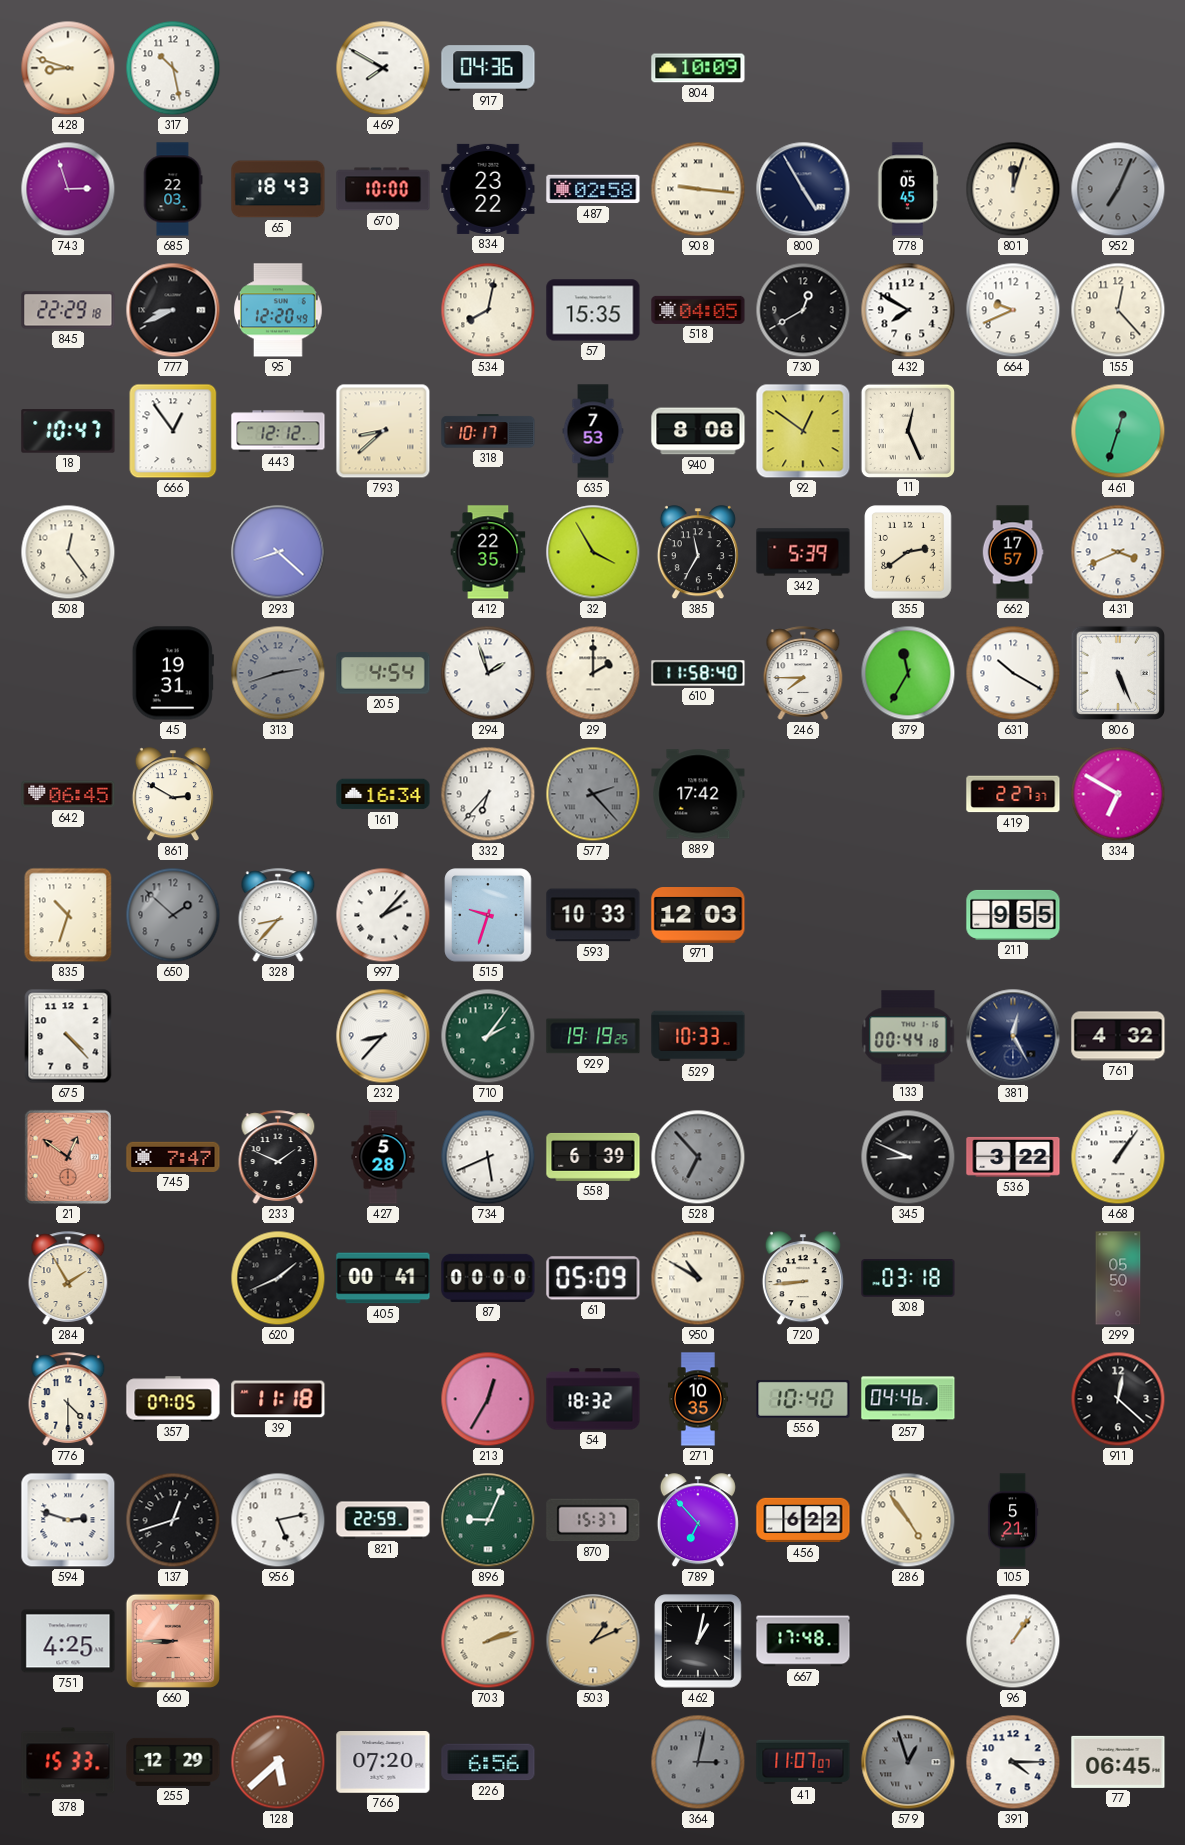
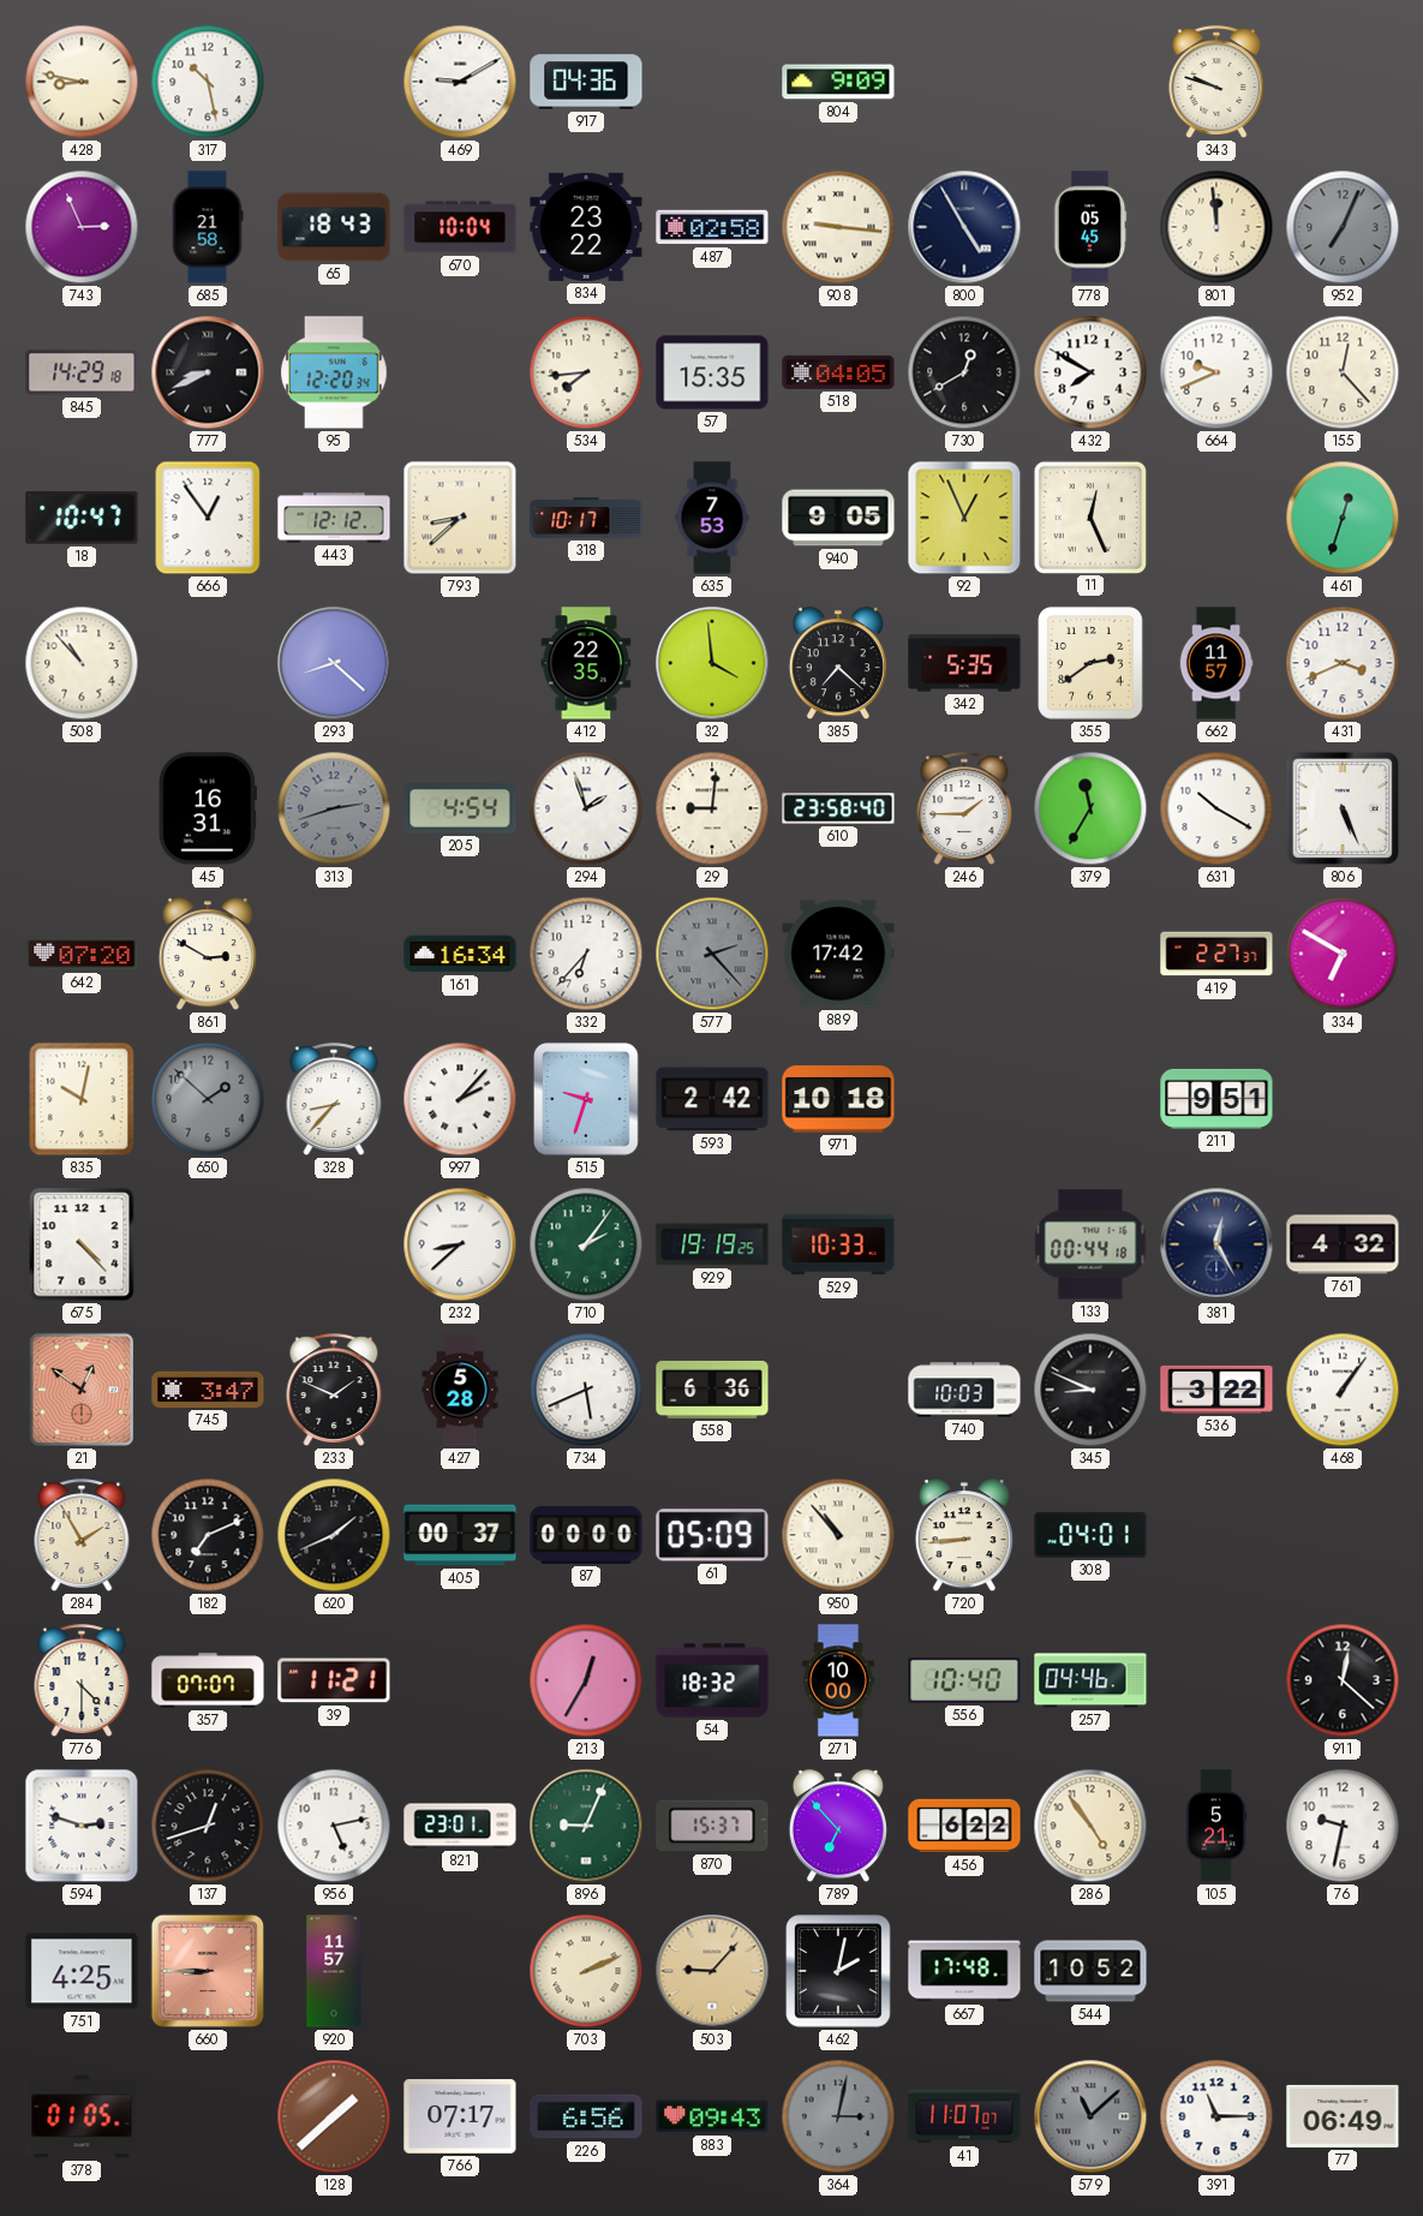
428: 8:48 -> 8:47
469: 7:50 -> 9:10
804: 10:09 -> 9:09
343: none -> 9:48
743: 2:57 -> 2:56
685: 22:03 -> 21:58
670: 10:00 -> 10:04
801: 12:03 -> 11:59
845: 22:29 -> 14:29
95: 12:20:49 -> 12:20:34
534: 8:02 -> 7:44
940: 8:08 -> 9:05
92: 12:51 -> 12:56
508: 12:24 -> 10:53
32: 3:55 -> 3:59
385: 11:35 -> 7:22
342: 5:39 -> 5:35
662: 17:57 -> 11:57
45: 19:31 -> 16:31
29: 2:00 -> 9:01
610: 11:58 -> 23:58
246: 7:45 -> 1:45
642: 06:45 -> 07:20
835: 10:33 -> 10:02
593: 10:33 -> 2:42
971: 12:03 -> 10:18
211: 9:55 -> 9:51
232: 8:37 -> 8:38
745: 7:47 -> 3:47
558: 6:39 -> 6:36
528: 6:53 -> none
740: none -> 10:03
182: none -> 7:11
405: 00:41 -> 00:37
950: 10:50 -> 10:53
308: 03:18 -> 04:01
299: 05:50 -> none
357: 07:05 -> 07:07
39: 11:18 -> 11:21
271: 10:35 -> 10:00
821: 22:59 -> 23:01
76: none -> 9:32
920: none -> 11:57
703: 2:12 -> 2:11
503: 1:11 -> 9:07
462: 1:02 -> 2:02
544: none -> 10:52
96: 1:06 -> none
378: 15:33 -> 01:05
255: 12:29 -> none
128: 5:38 -> 1:38
766: 07:20 -> 07:17
883: none -> 09:43
579: 12:57 -> 11:08
391: 4:15 -> 11:15
77: 06:45 -> 06:49
